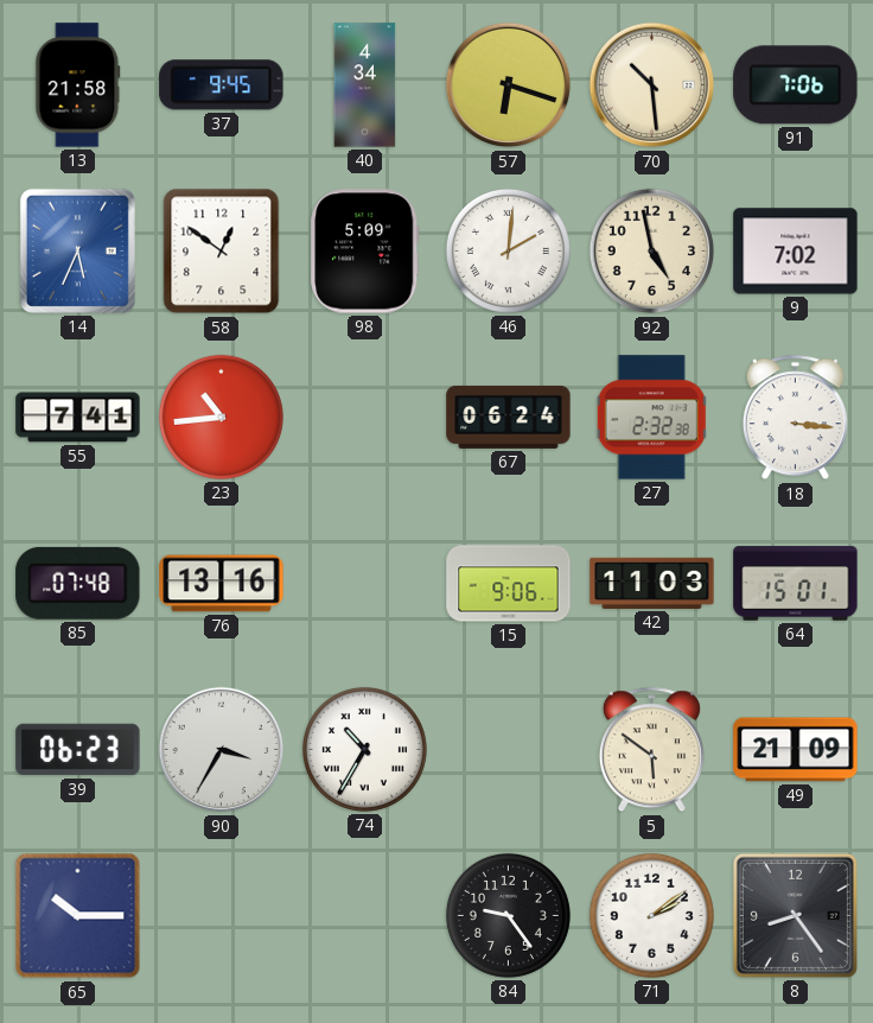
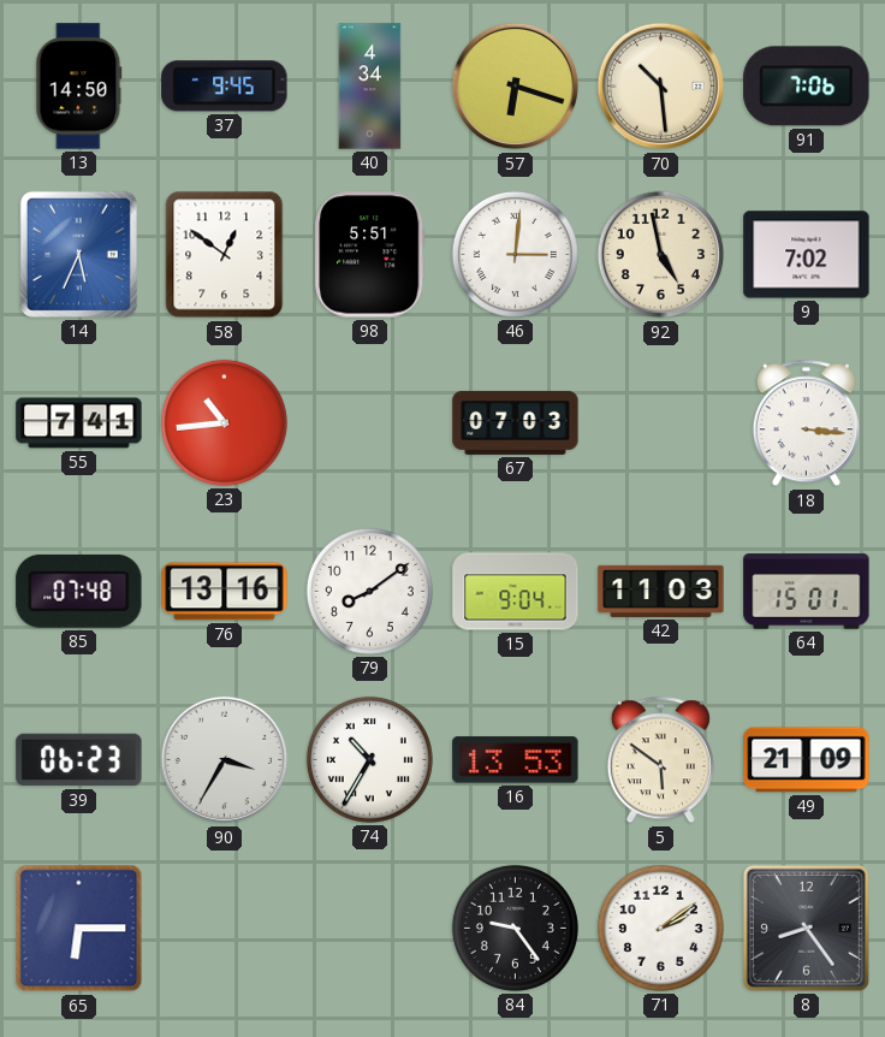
13: 21:58 -> 14:50
98: 5:09 -> 5:51
46: 2:01 -> 3:01
67: 06:24 -> 07:03
27: 2:32 -> none
79: none -> 8:09
15: 9:06 -> 9:04
16: none -> 13:53
65: 10:15 -> 6:15
